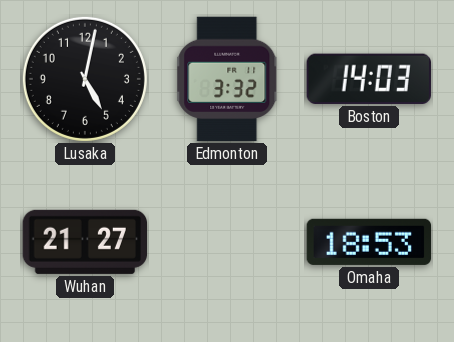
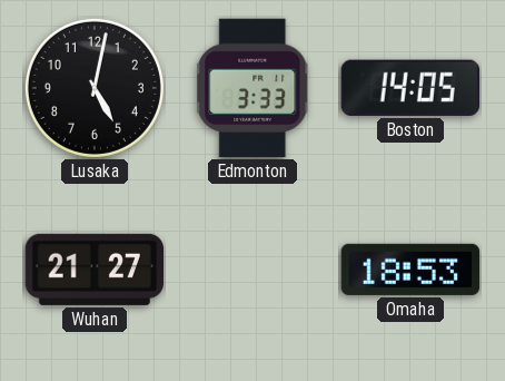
Edmonton: 3:32 -> 3:33
Boston: 14:03 -> 14:05
